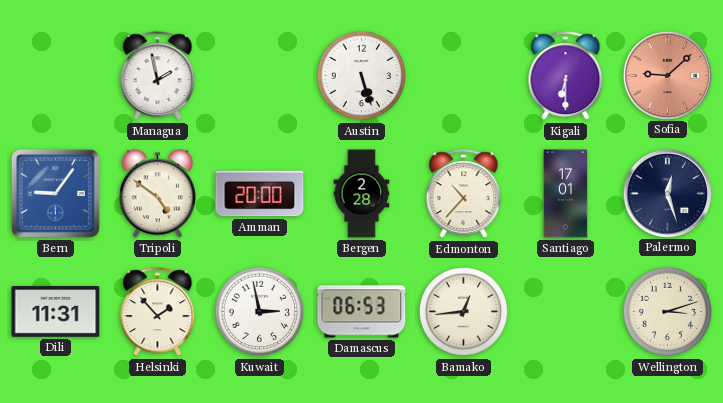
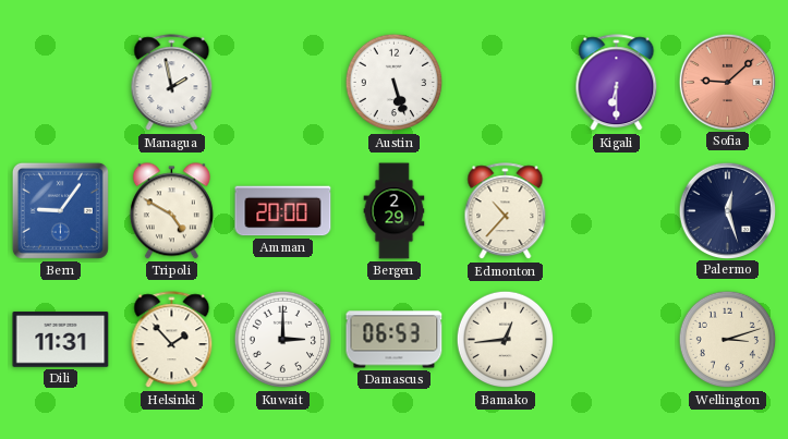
Tripoli: 4:51 -> 4:50
Bergen: 2:28 -> 2:29
Santiago: 17:01 -> none
Kuwait: 2:58 -> 3:00
